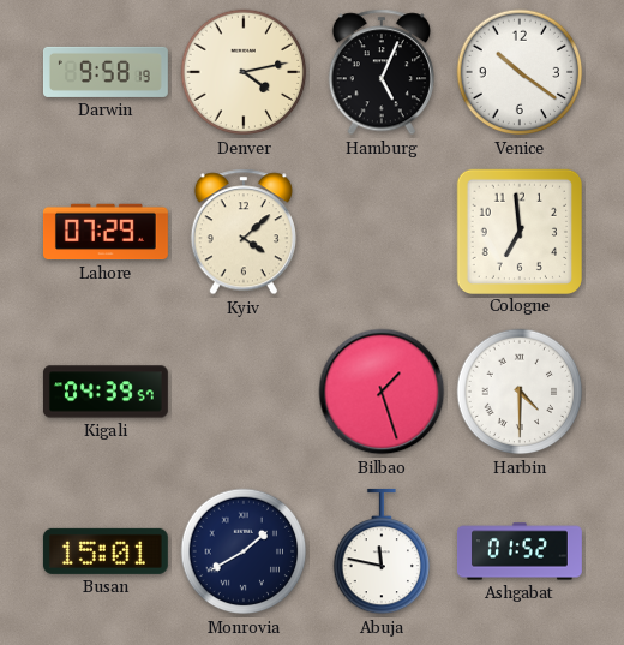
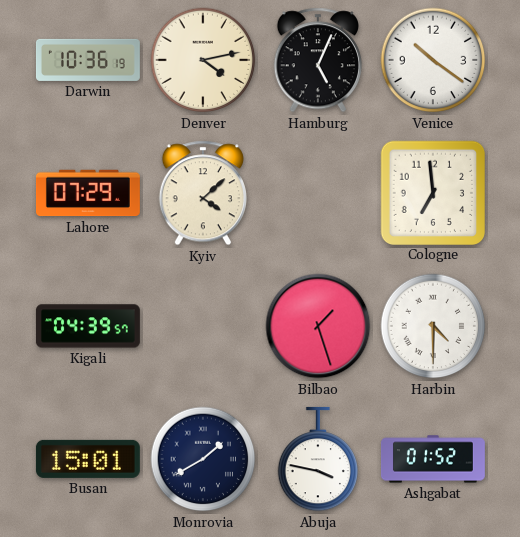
Darwin: 9:58 -> 10:36
Abuja: 11:47 -> 3:47
